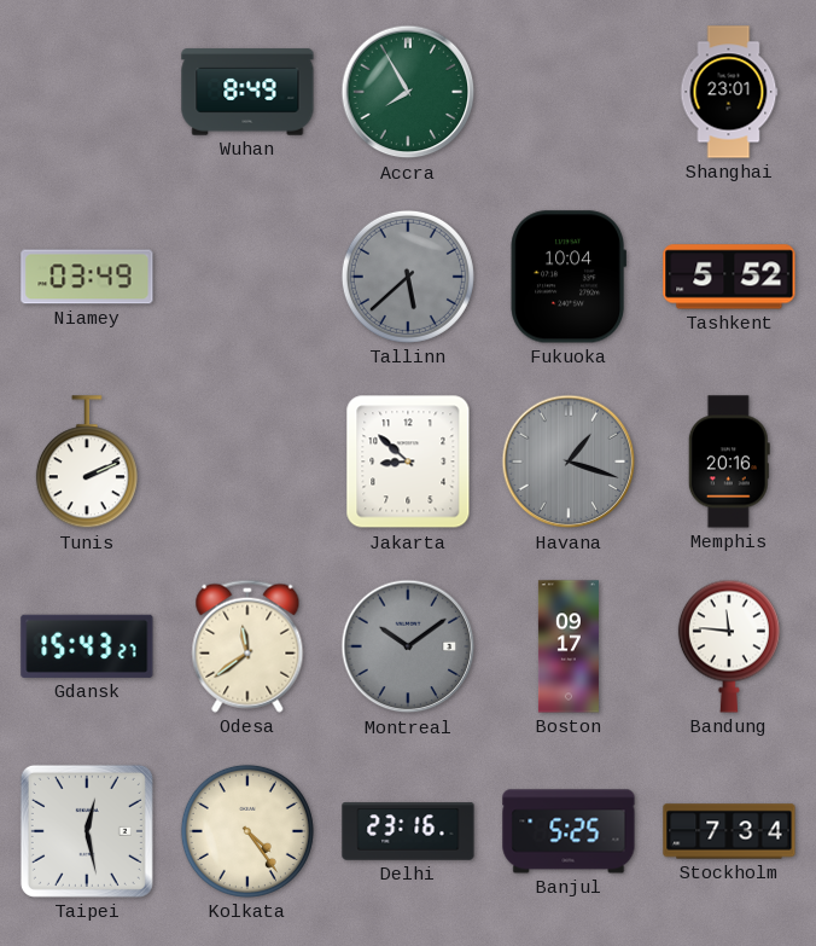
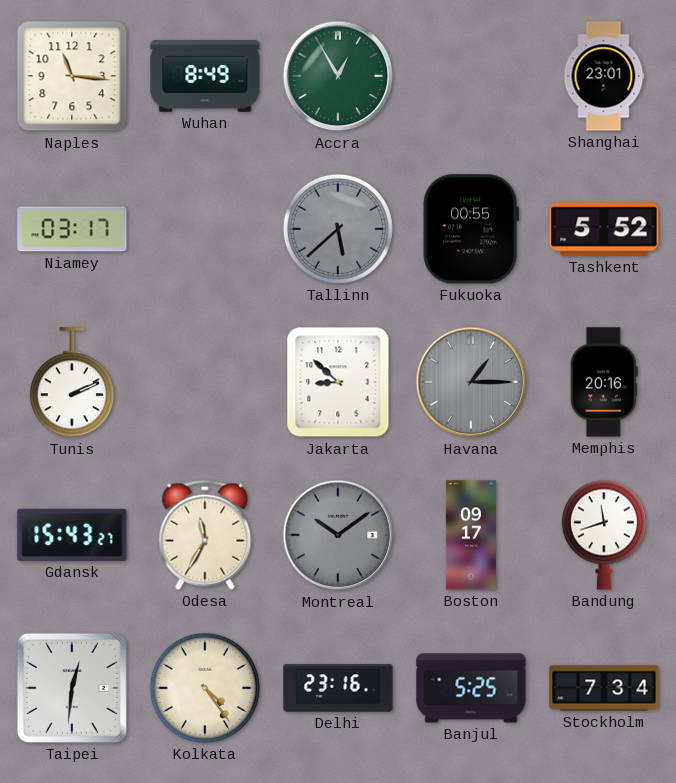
Naples: none -> 11:16
Accra: 7:55 -> 12:55
Niamey: 03:49 -> 03:17
Fukuoka: 10:04 -> 00:55
Havana: 1:18 -> 1:15
Odesa: 11:39 -> 11:35
Bandung: 11:46 -> 11:42
Taipei: 12:28 -> 12:31
